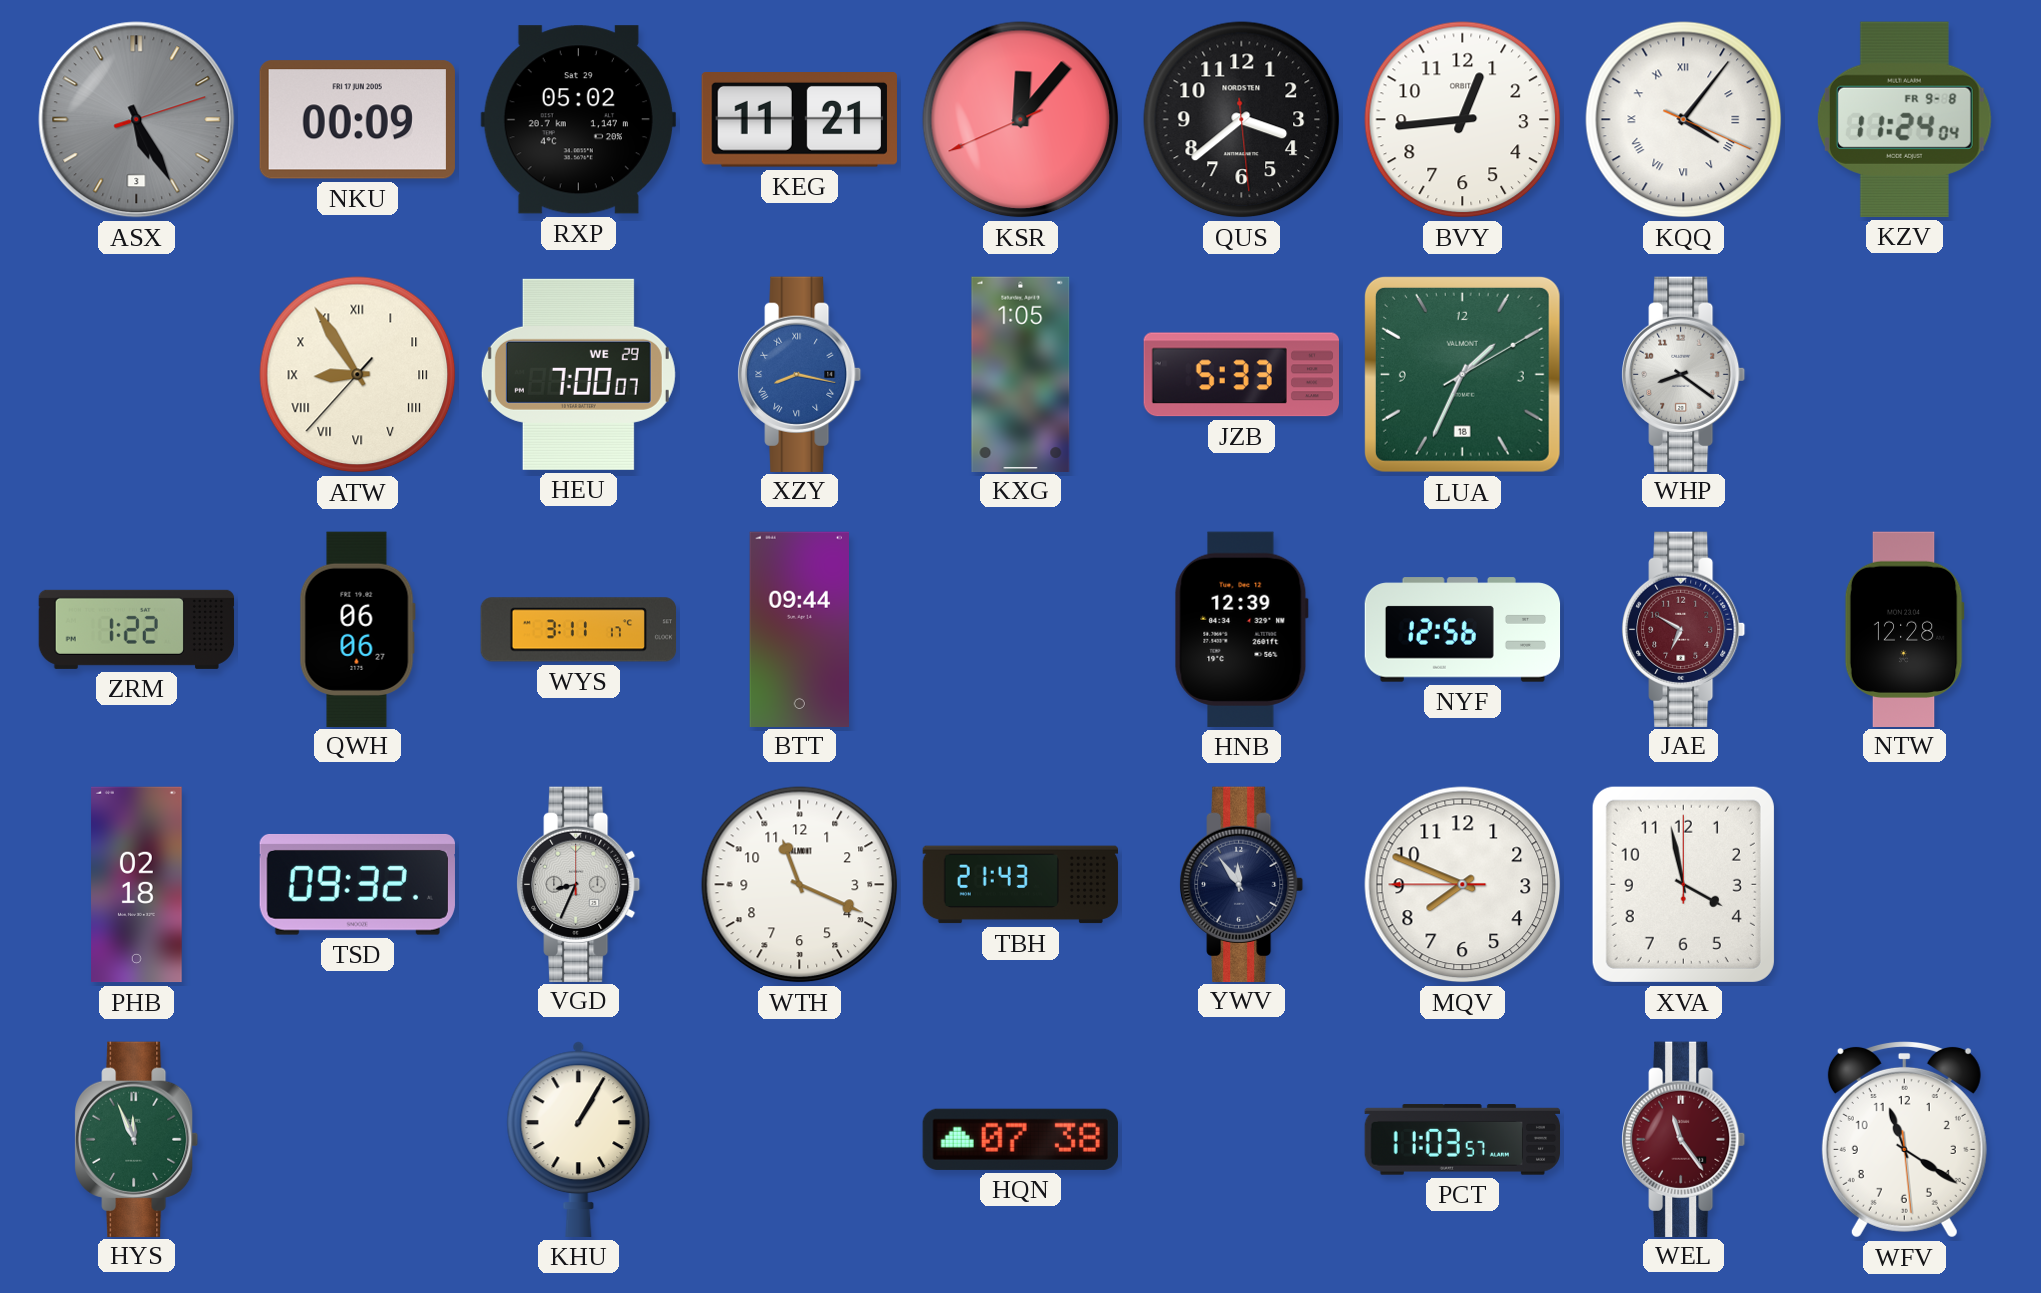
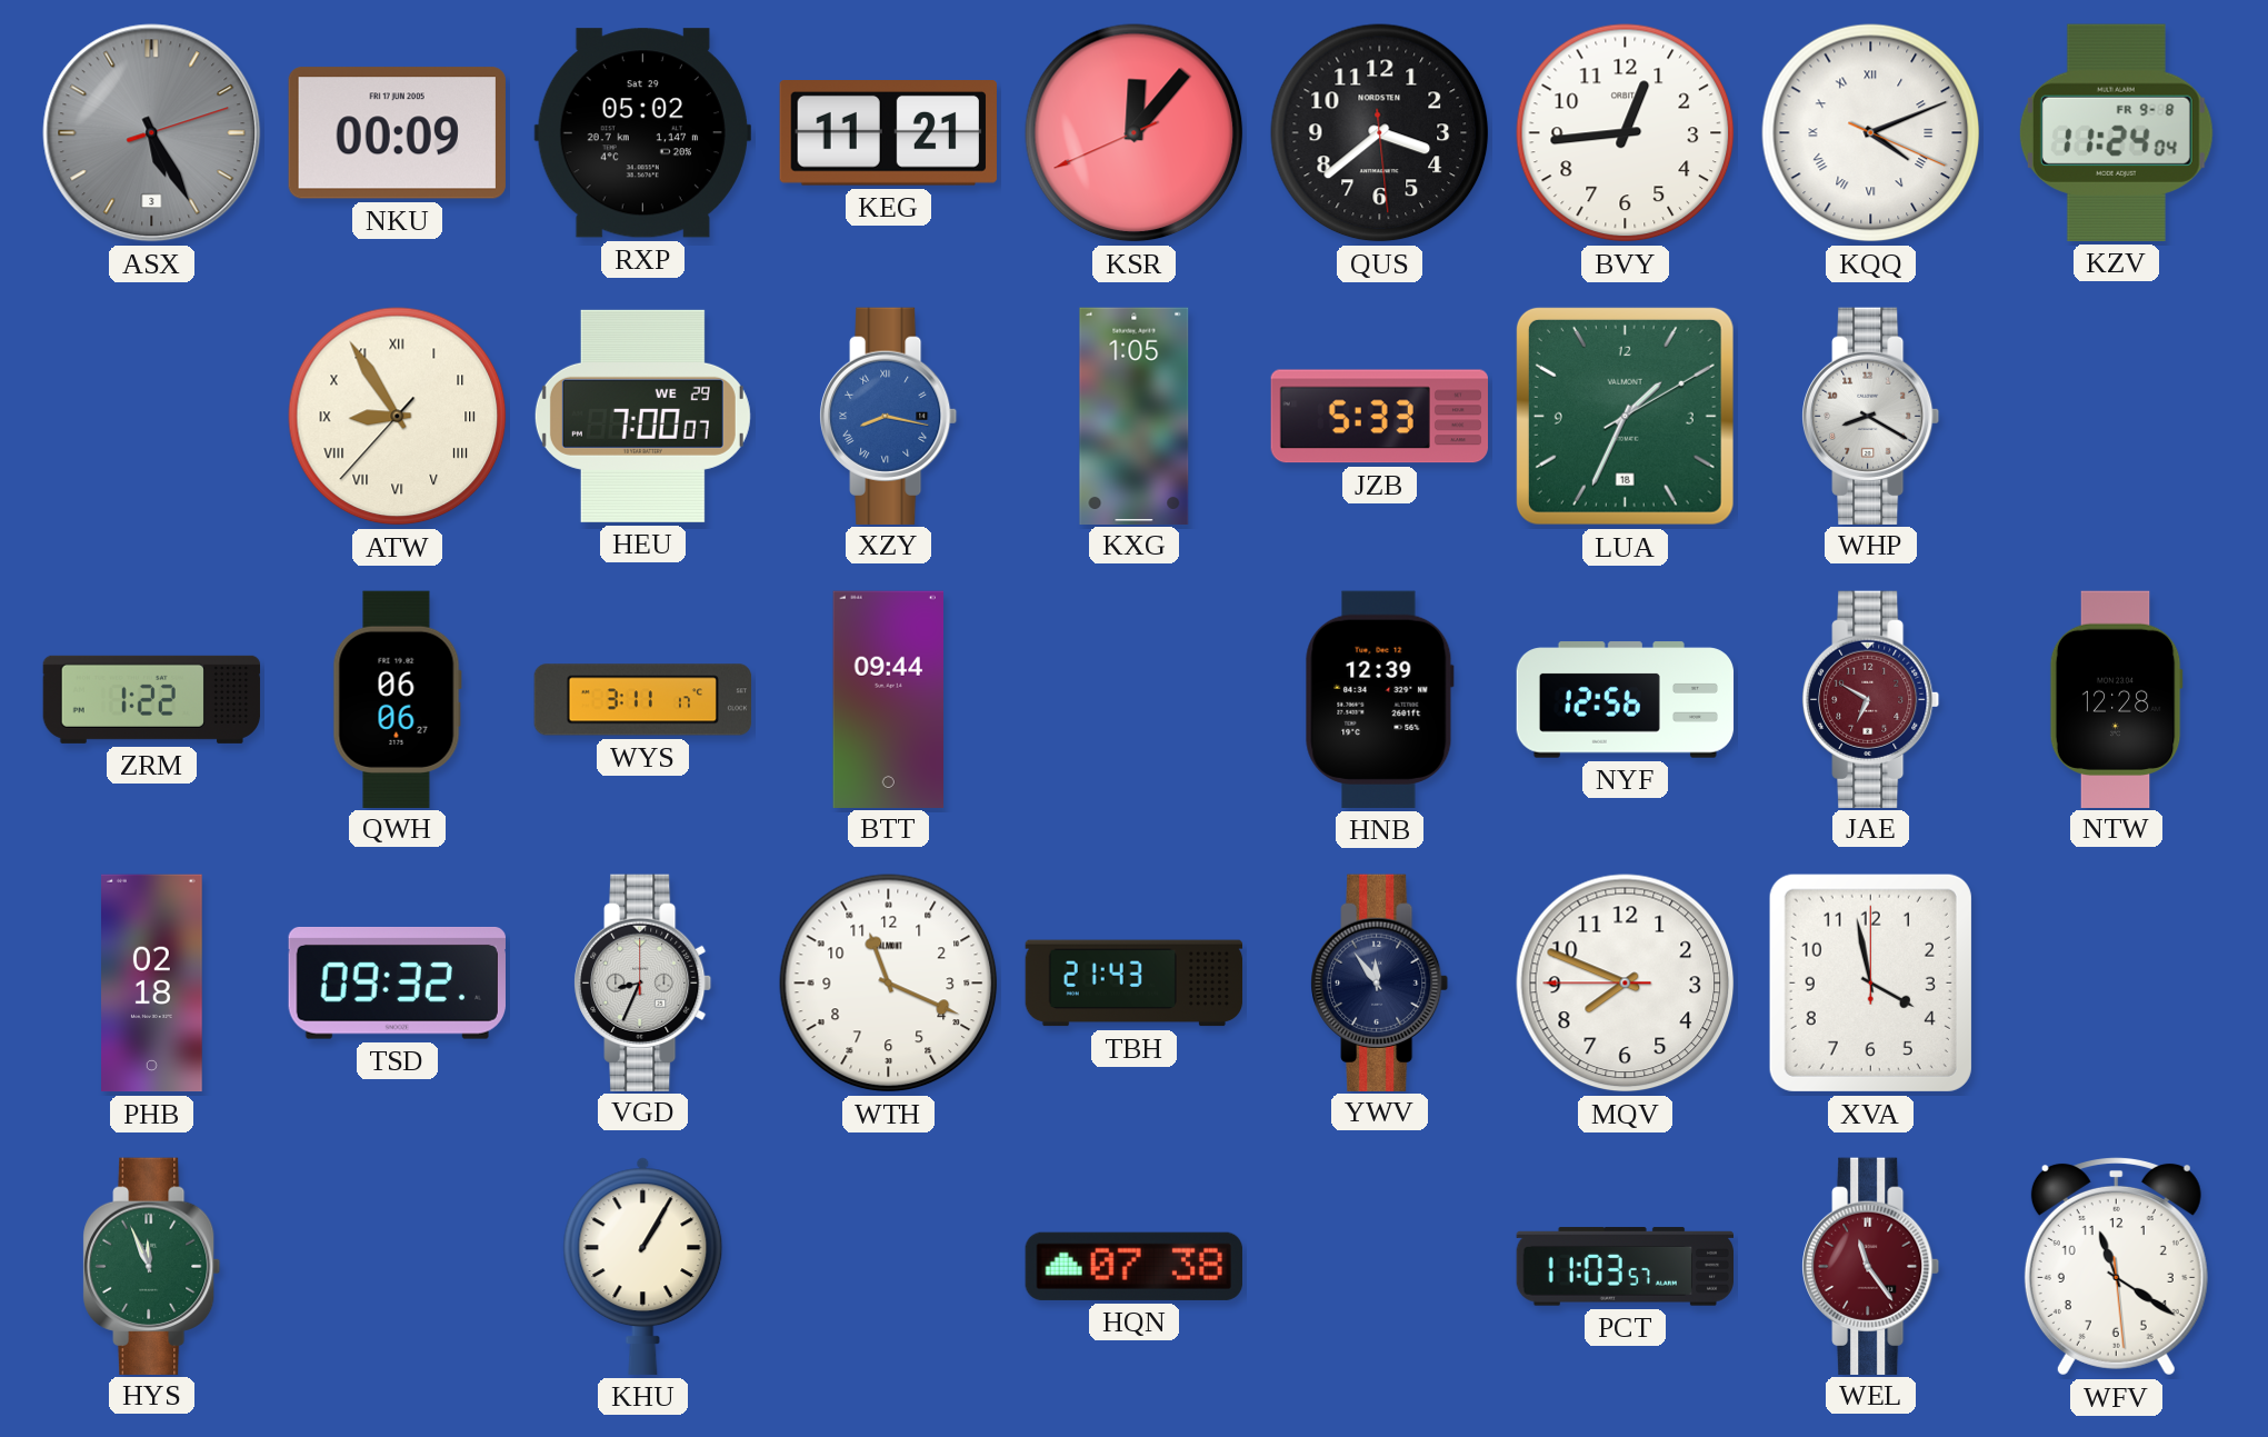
KQQ: 4:06 -> 4:11
WHP: 8:21 -> 8:20
